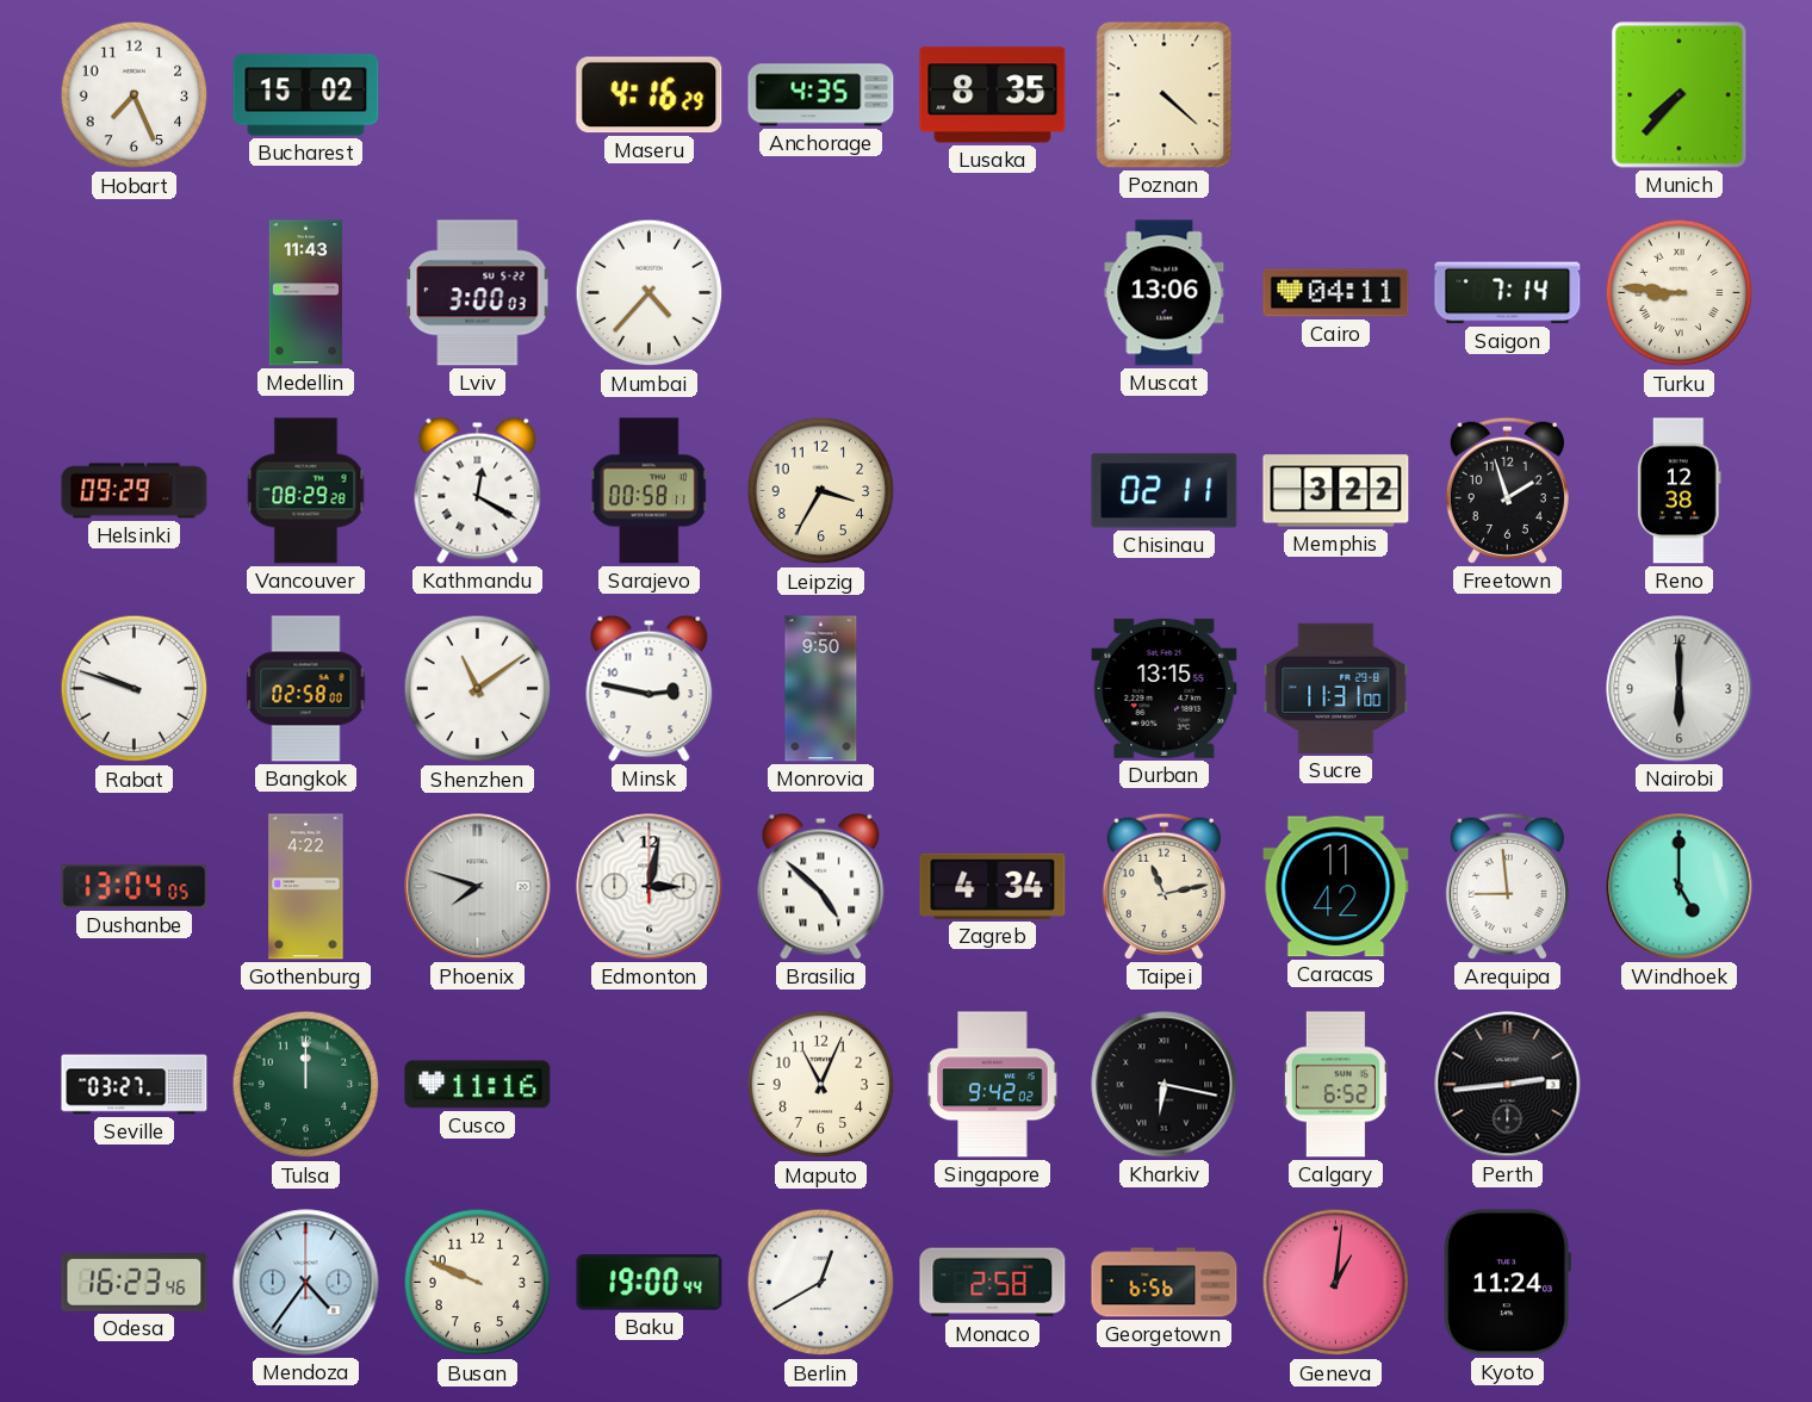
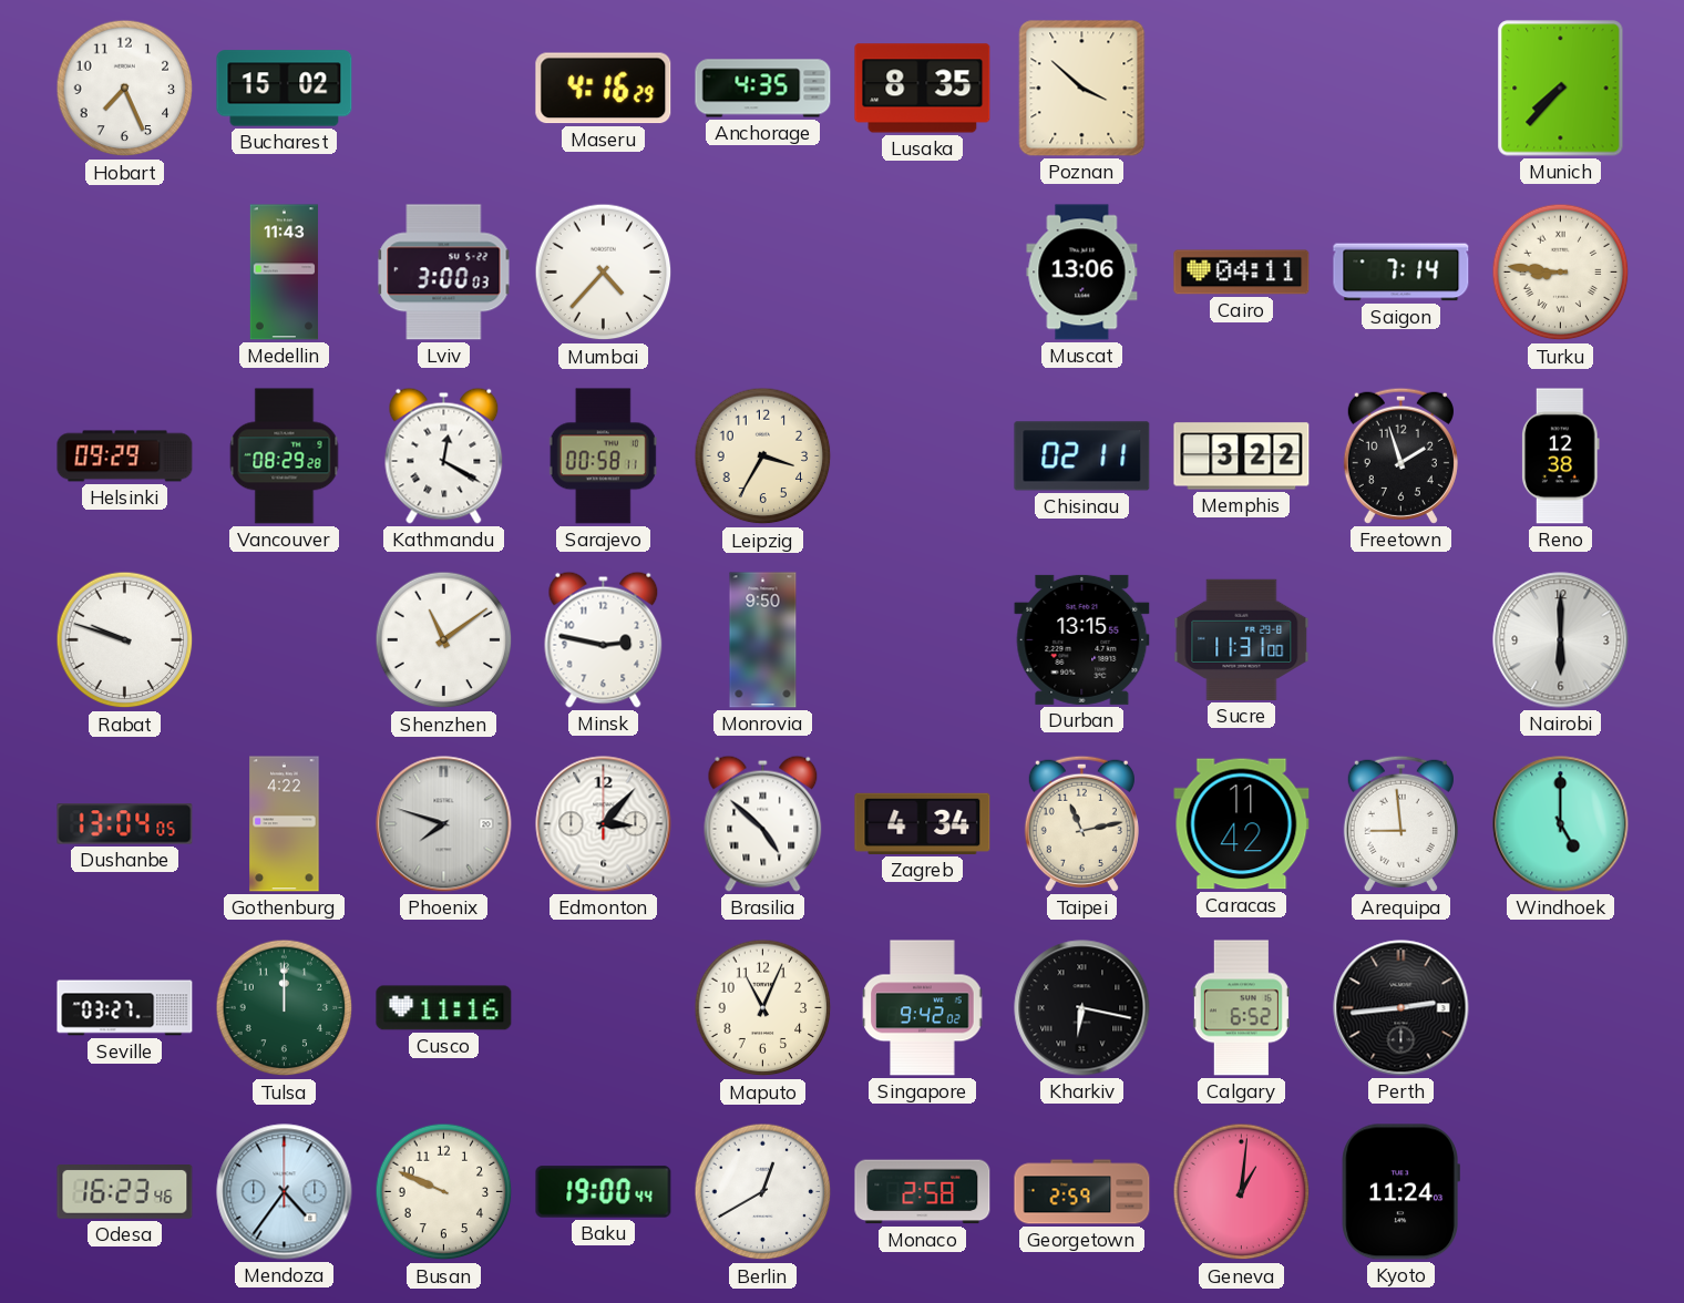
Poznan: 4:22 -> 3:52
Bangkok: 02:58 -> none
Edmonton: 3:02 -> 3:07
Georgetown: 6:56 -> 2:59
